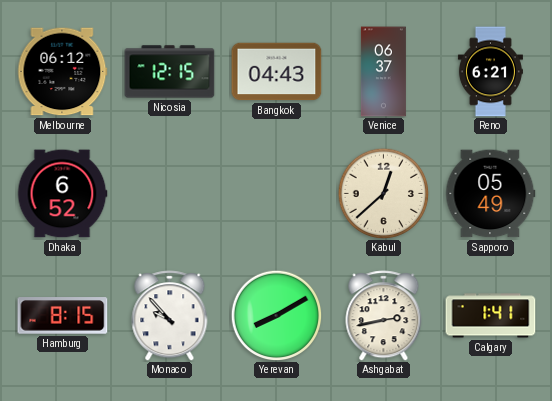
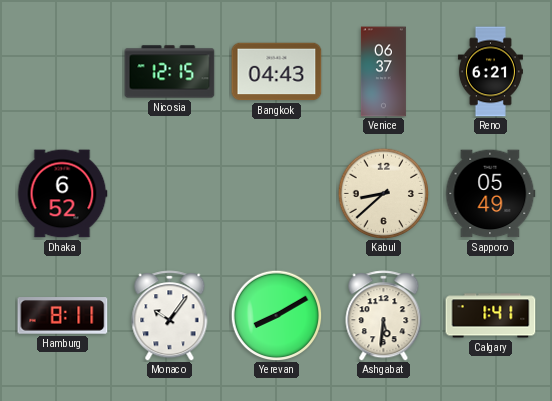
Melbourne: 06:12 -> none
Kabul: 12:38 -> 8:38
Hamburg: 8:15 -> 8:11
Monaco: 9:53 -> 10:06
Ashgabat: 2:43 -> 5:31
